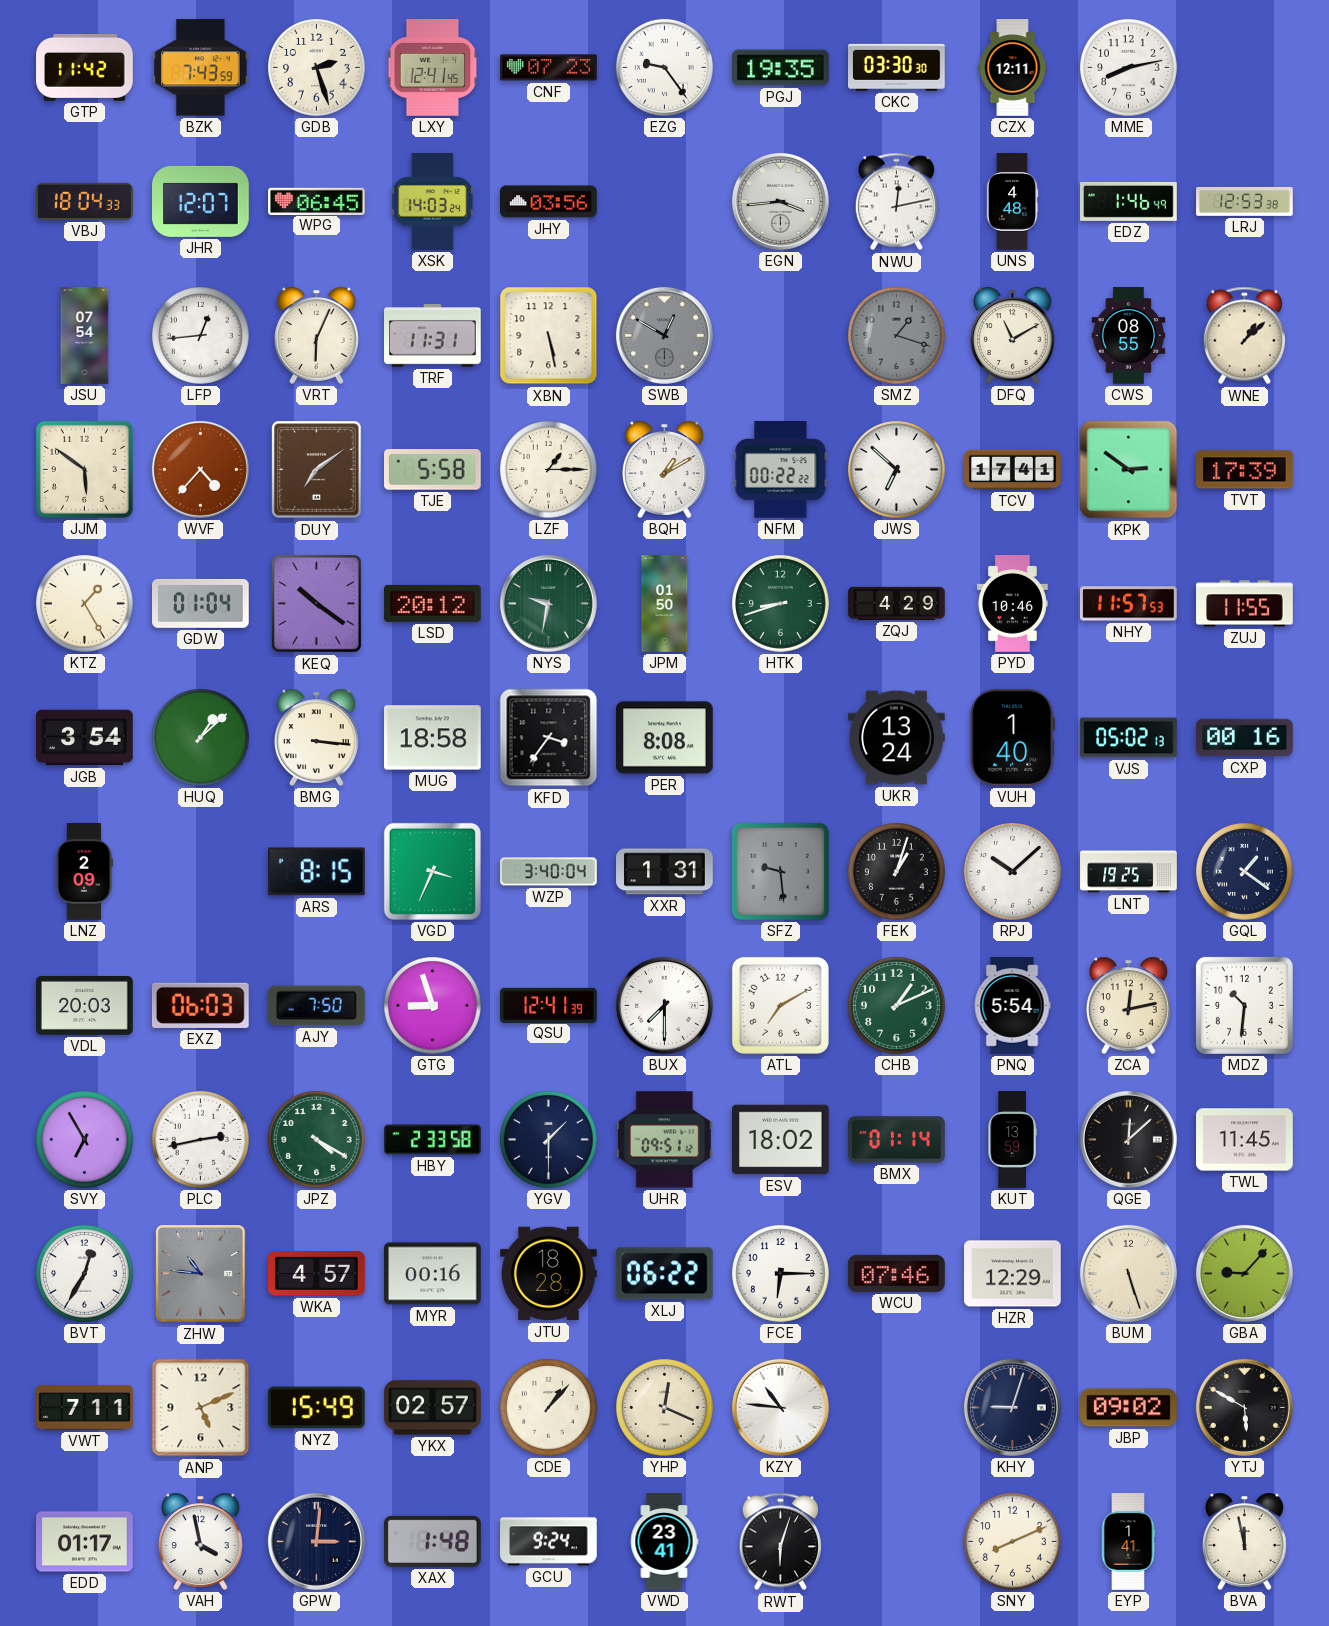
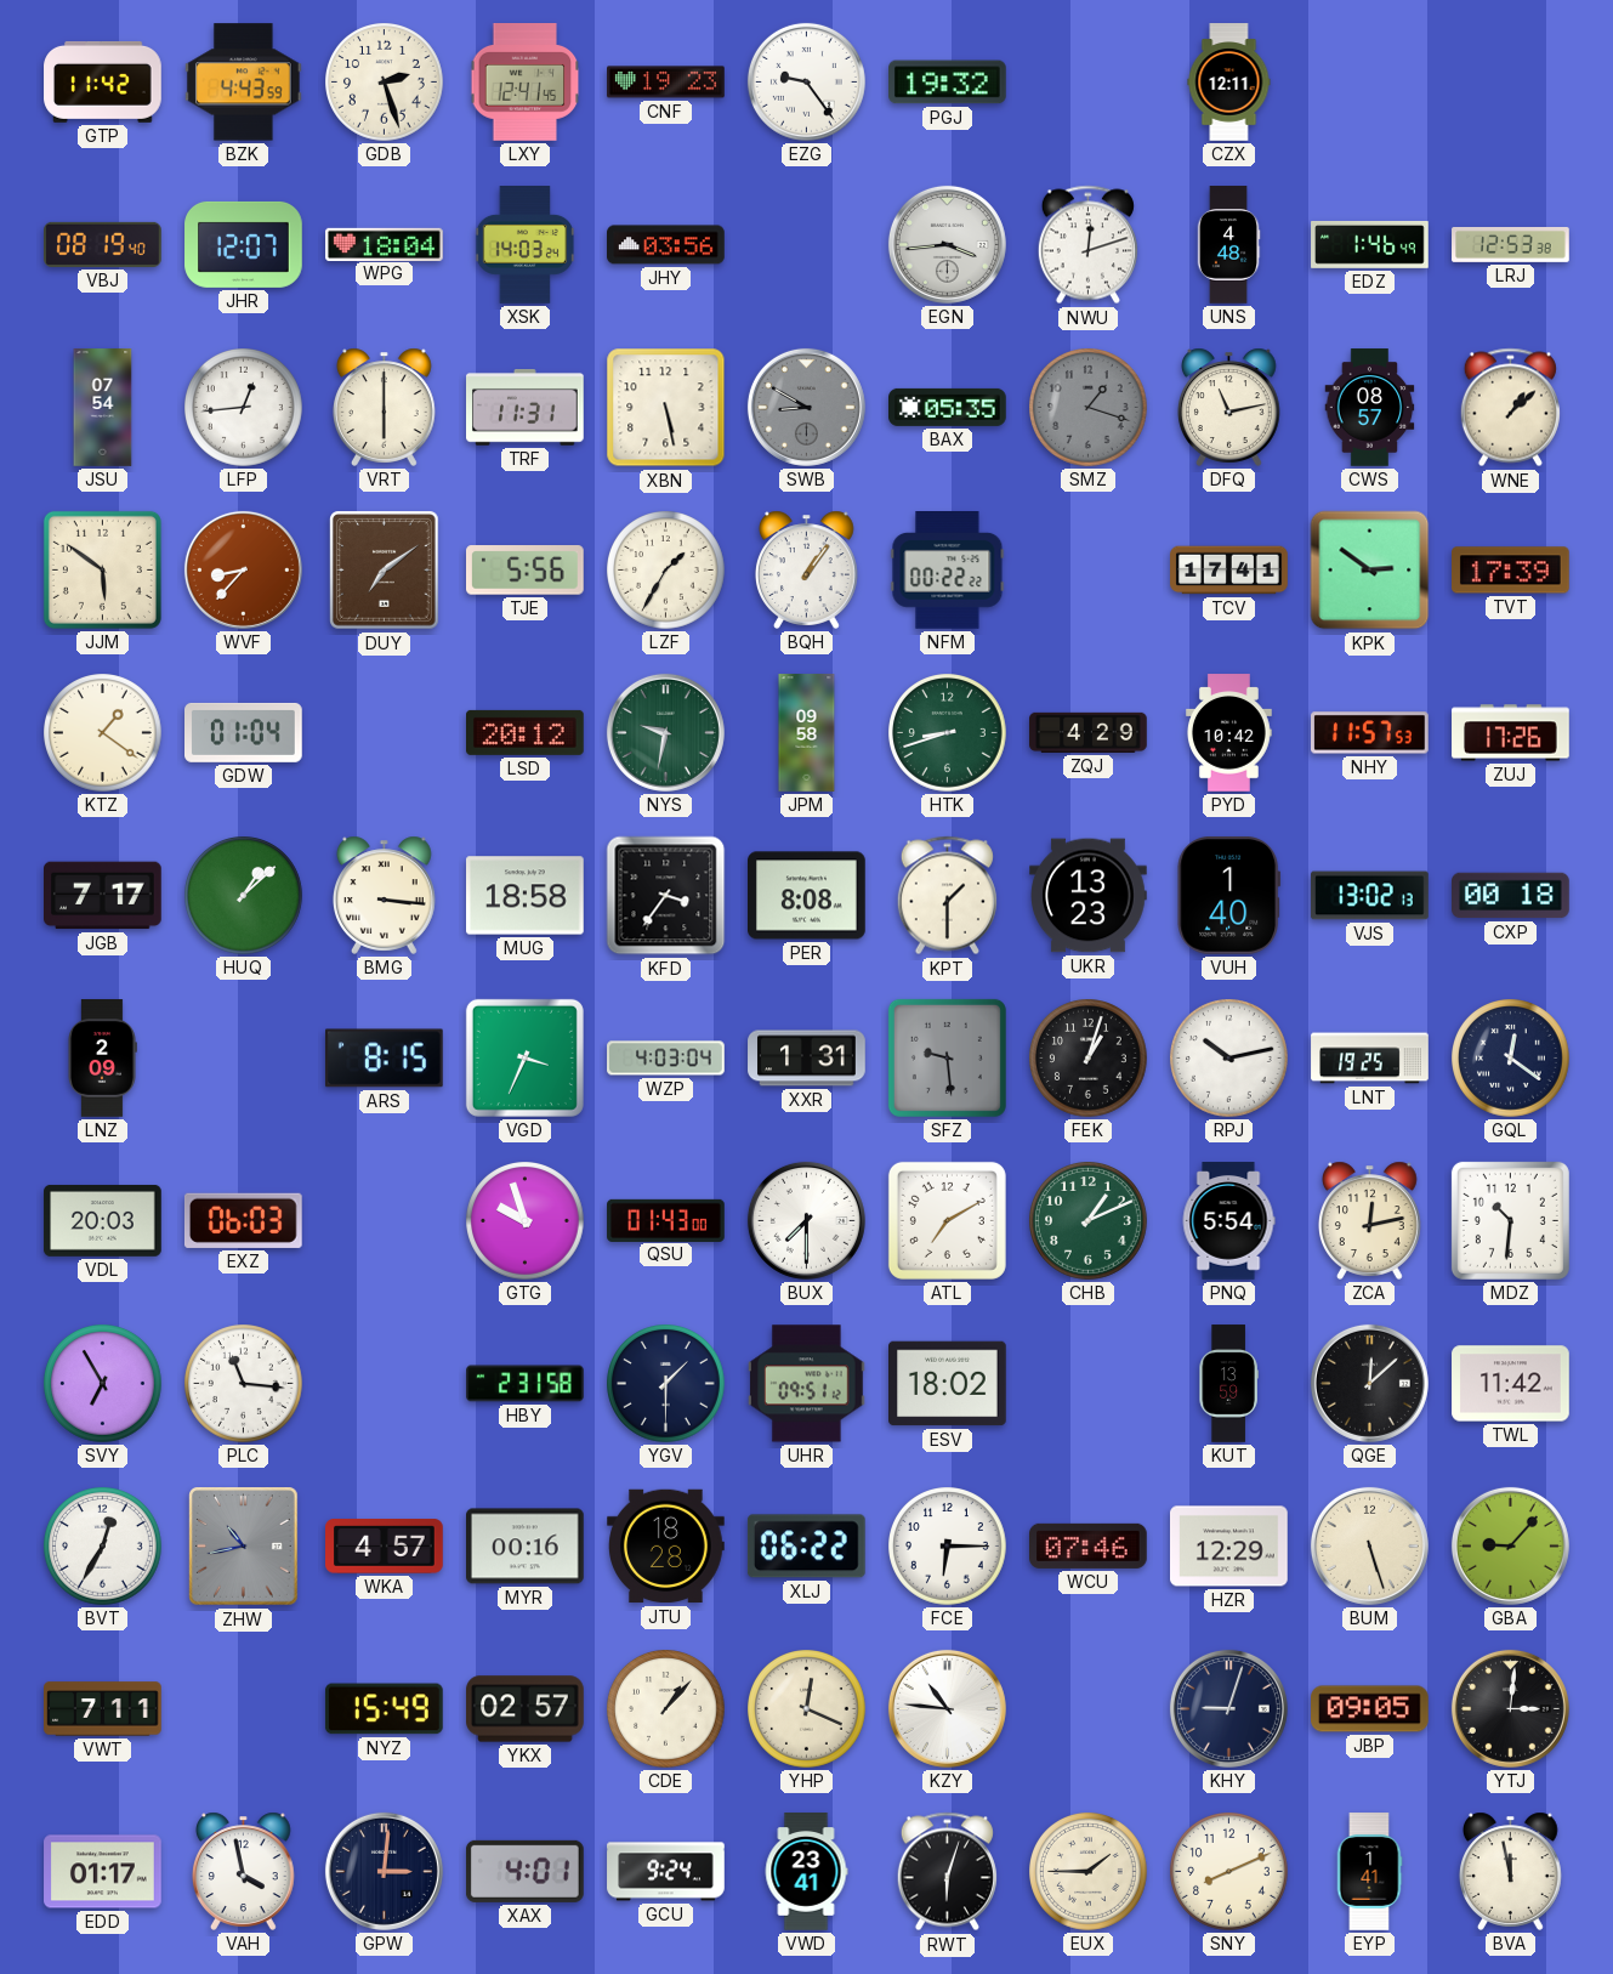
BZK: 7:43 -> 4:43
CNF: 07:23 -> 19:23
PGJ: 19:35 -> 19:32
CKC: 03:30 -> none
MME: 8:13 -> none
VBJ: 18:04 -> 08:19
WPG: 06:45 -> 18:04
NWU: 12:13 -> 12:12
VRT: 6:04 -> 6:00
SWB: 12:50 -> 8:50
BAX: none -> 05:35
DFQ: 11:10 -> 11:13
CWS: 08:55 -> 08:57
WVF: 4:37 -> 8:37
TJE: 5:58 -> 5:56
LZF: 1:15 -> 1:35
BQH: 1:10 -> 1:06
JWS: 6:52 -> none
KTZ: 1:25 -> 1:21
KEQ: 10:21 -> none
JPM: 01:50 -> 09:58
PYD: 10:46 -> 10:42
ZUJ: 11:55 -> 17:26
JGB: 3:54 -> 7:17
KPT: none -> 1:30
UKR: 13:24 -> 13:23
VJS: 05:02 -> 13:02
CXP: 00:16 -> 00:18
WZP: 3:40 -> 4:03
RPJ: 10:08 -> 10:13
GQL: 1:21 -> 12:21
AJY: 7:50 -> none
GTG: 8:57 -> 9:57
QSU: 12:41 -> 01:43
PLC: 2:43 -> 11:16
JPZ: 4:20 -> none
HBY: 2:33 -> 2:31
BMX: 01:14 -> none
TWL: 11:45 -> 11:42
ZHW: 10:46 -> 10:43
ANP: 5:11 -> none
JBP: 09:02 -> 09:05
YTJ: 5:50 -> 3:01
XAX: 1:48 -> 4:01
EUX: none -> 1:45
